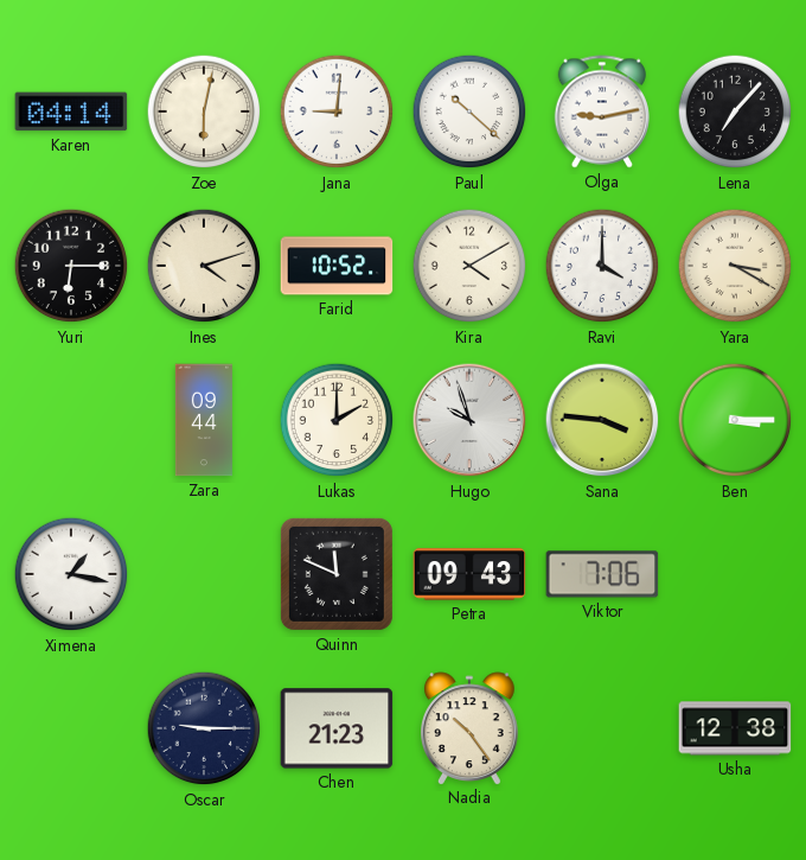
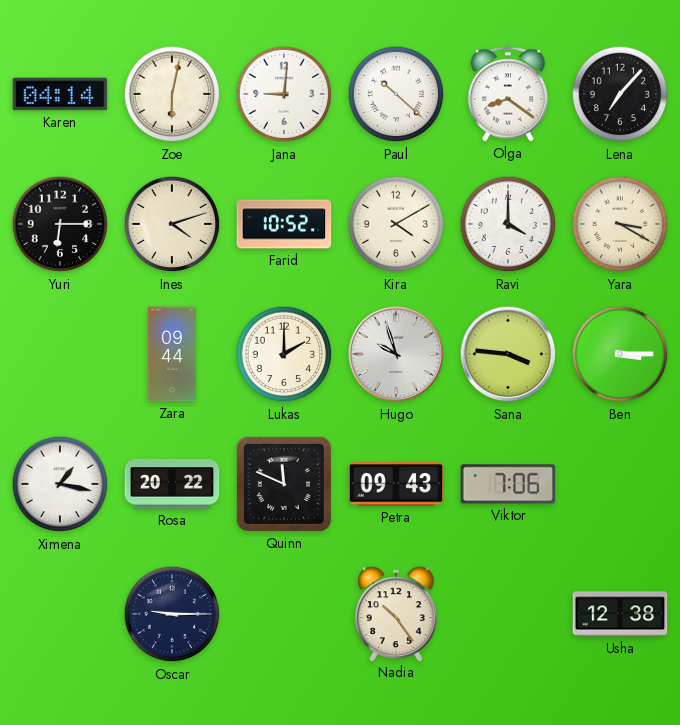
Olga: 9:13 -> 8:21
Rosa: none -> 20:22
Chen: 21:23 -> none
